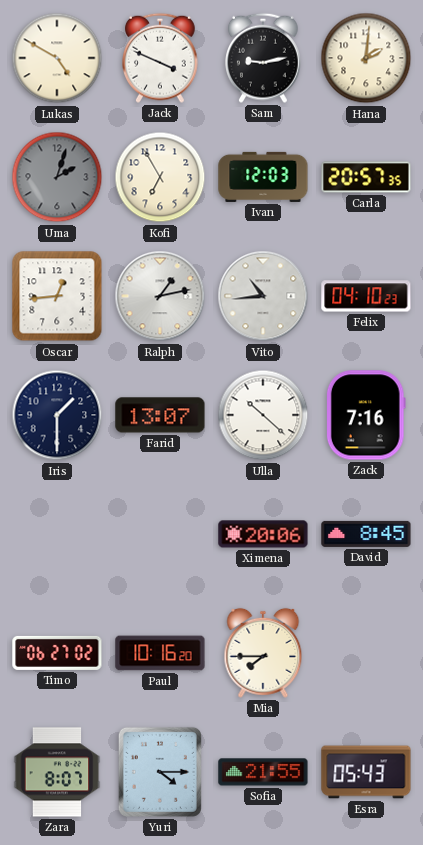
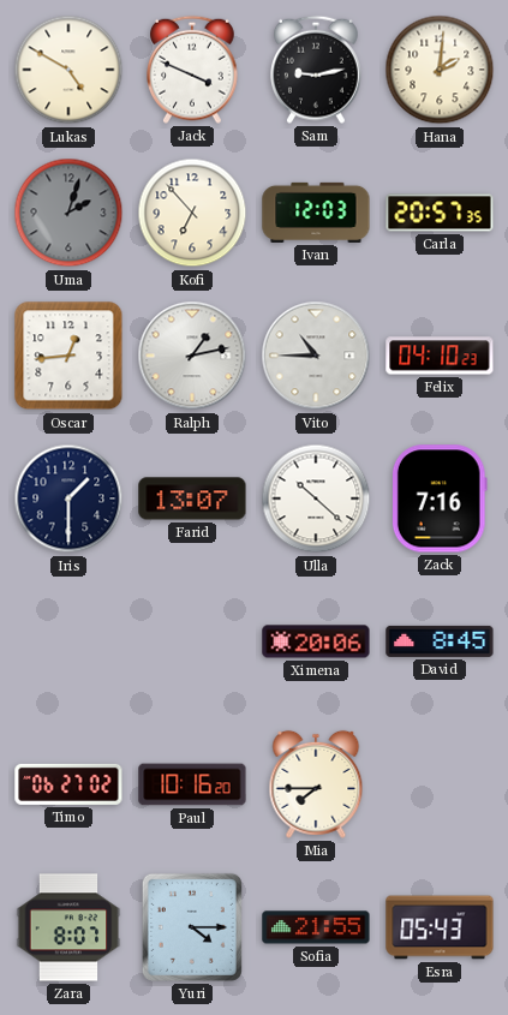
Kofi: 6:55 -> 6:53
Vito: 10:44 -> 10:45
